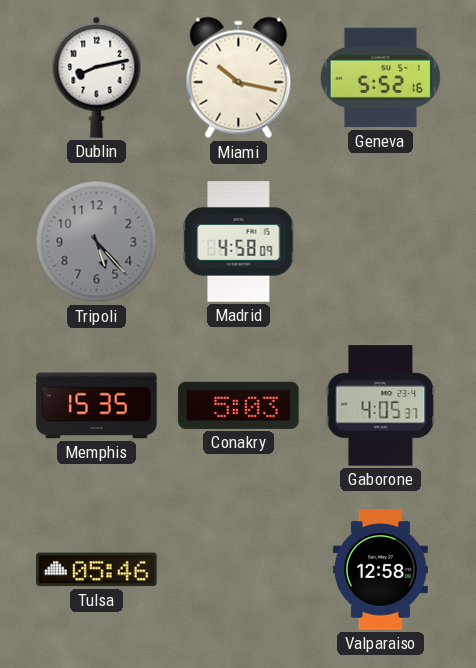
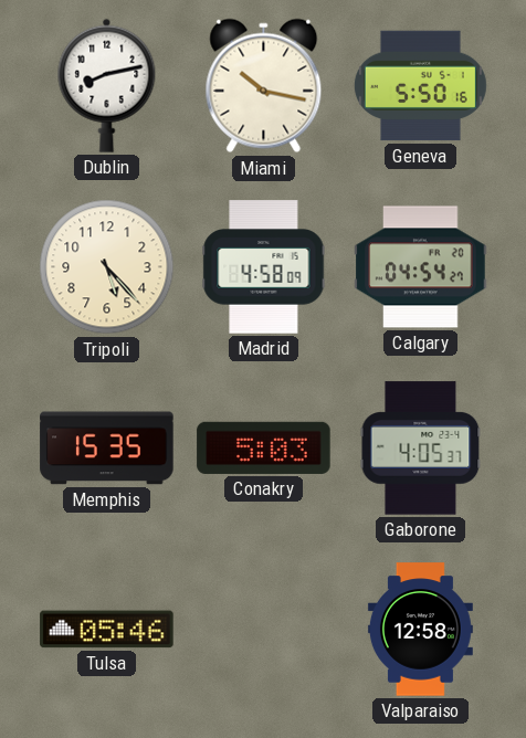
Geneva: 5:52 -> 5:50
Tripoli dial: grey -> cream
Calgary: none -> 04:54
